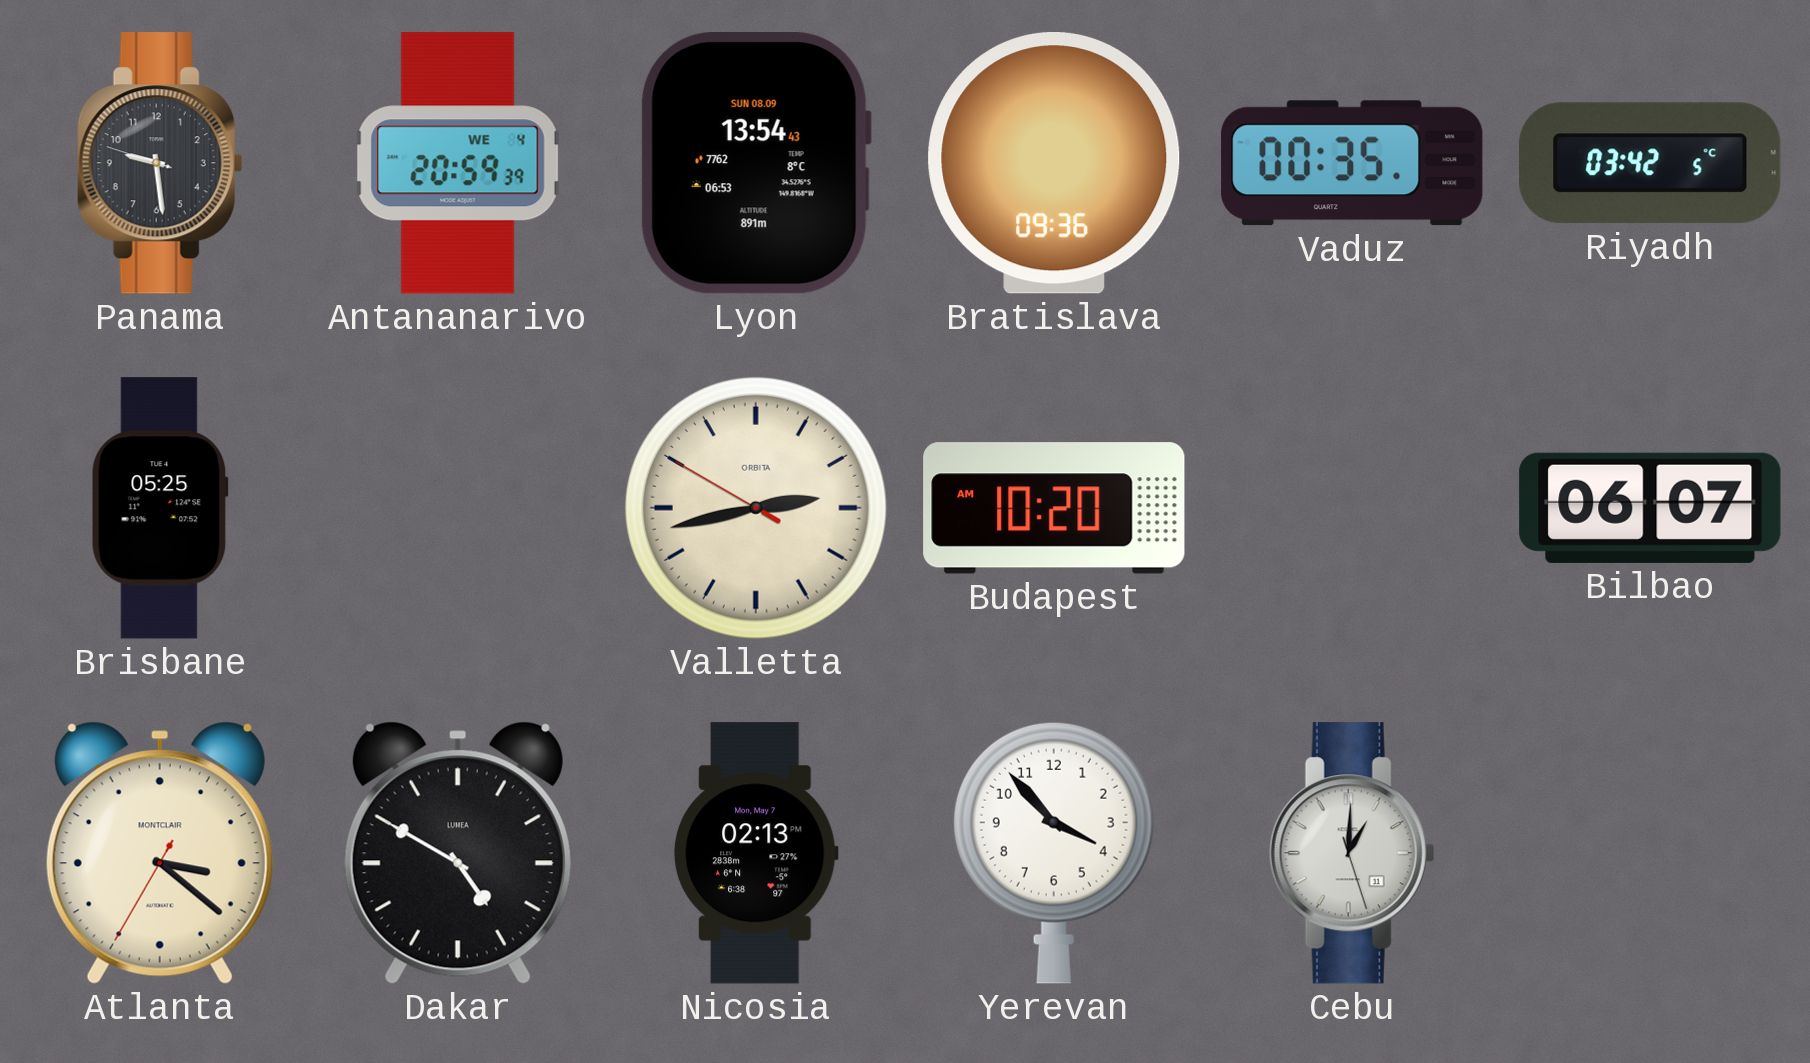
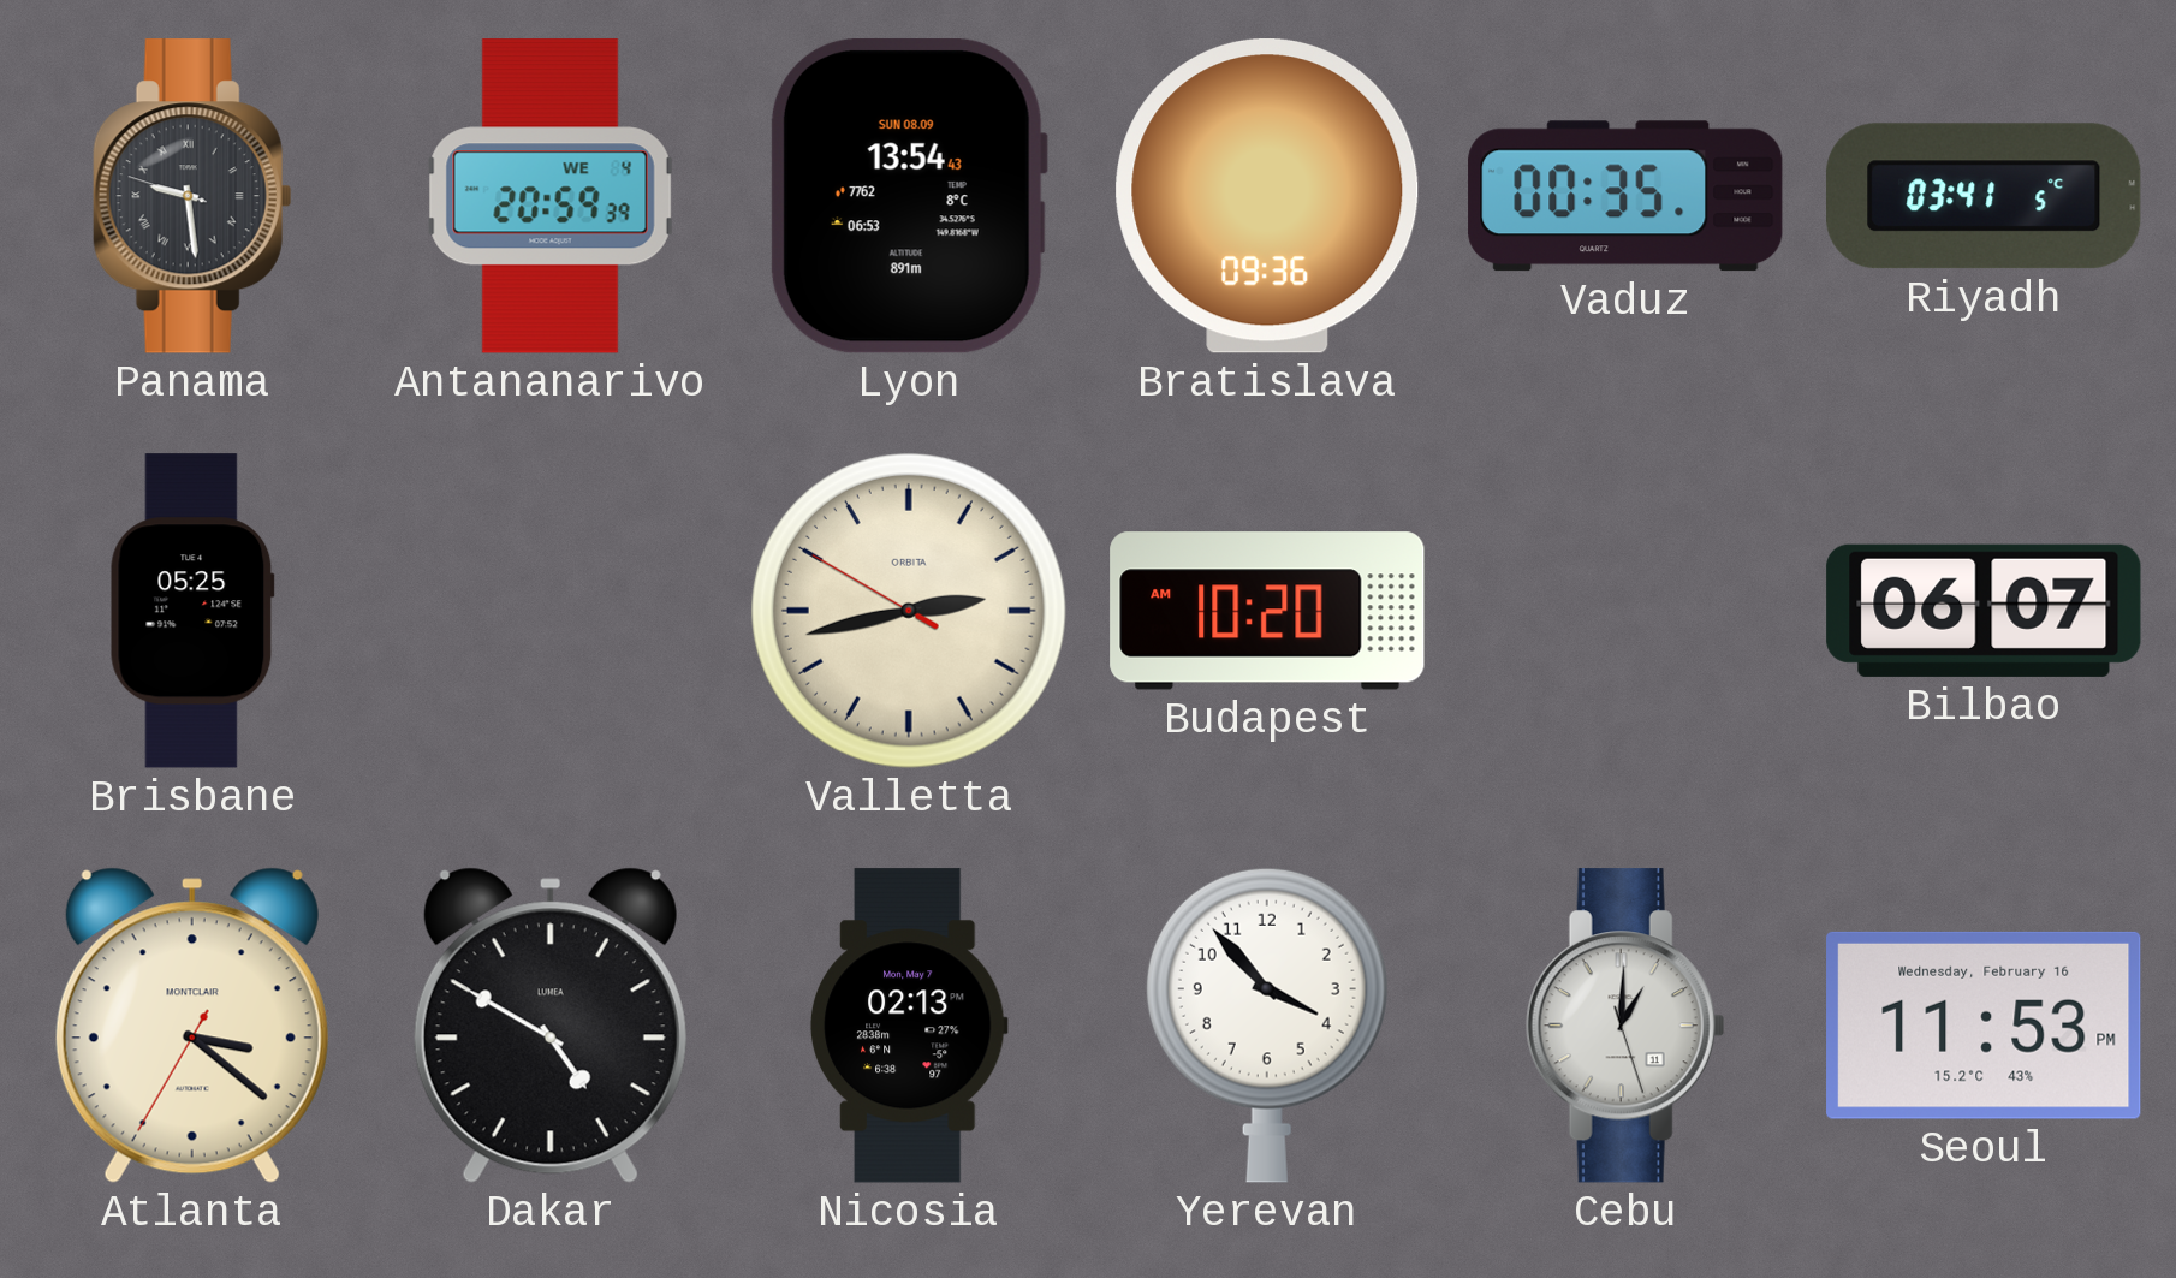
Panama numerals: Arabic -> Roman
Riyadh: 03:42 -> 03:41
Seoul: none -> 11:53
